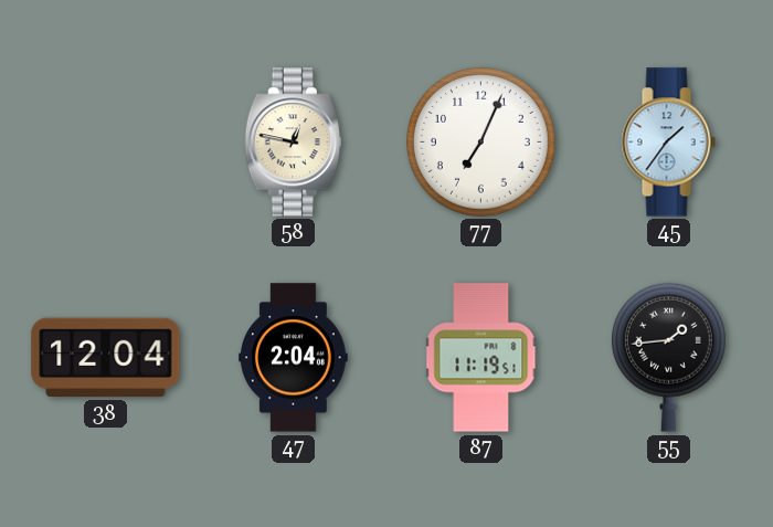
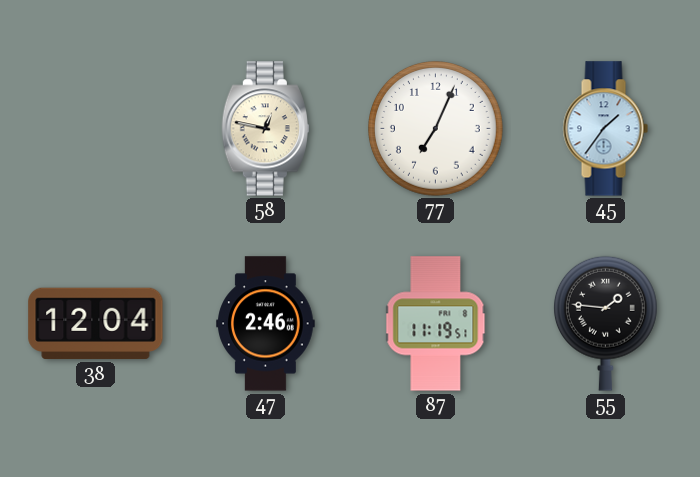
47: 2:04 -> 2:46
55: 1:44 -> 1:46
